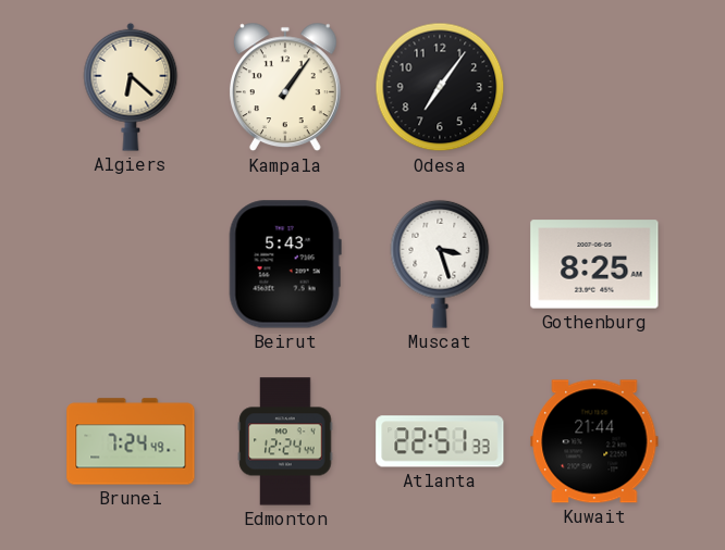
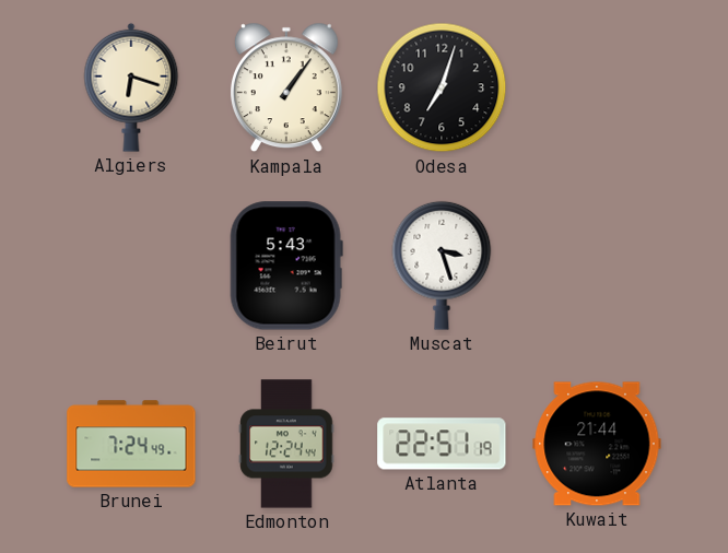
Algiers: 6:22 -> 6:18
Odesa: 7:06 -> 7:03
Gothenburg: 8:25 -> none
Atlanta: 22:51:33 -> 22:51:19
